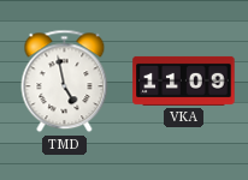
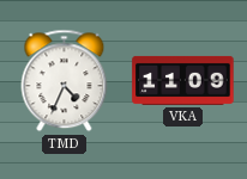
TMD: 4:58 -> 4:34
